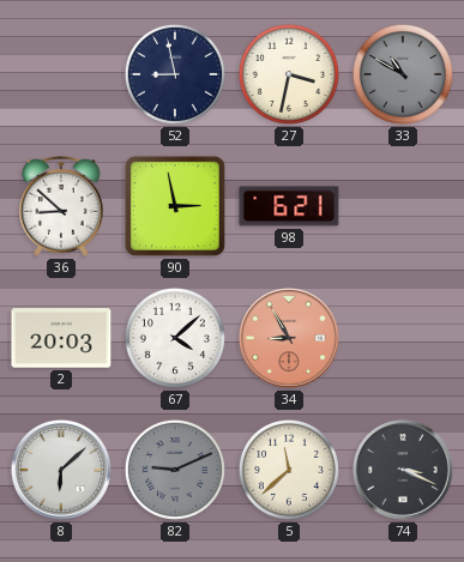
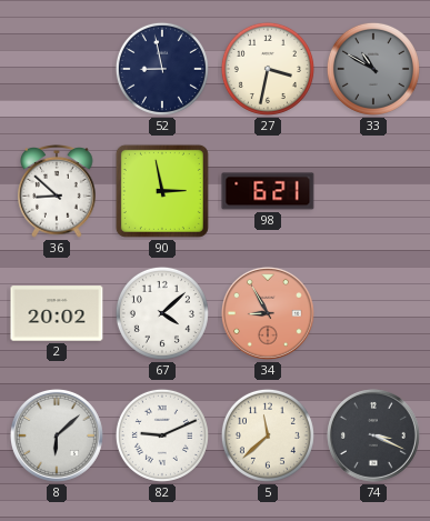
2: 20:03 -> 20:02
82 dial: grey -> white
